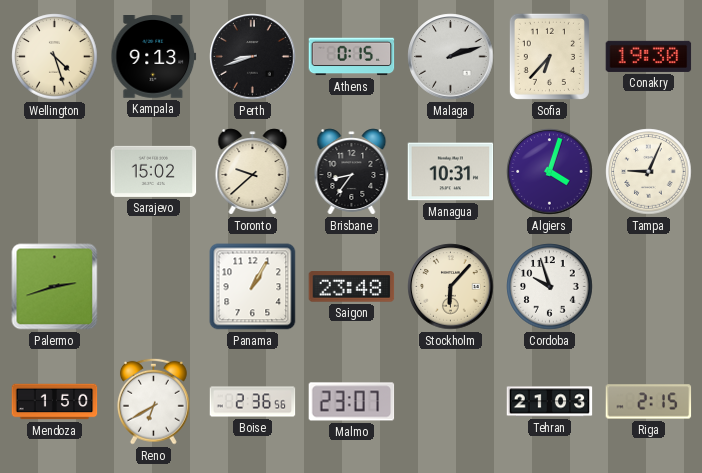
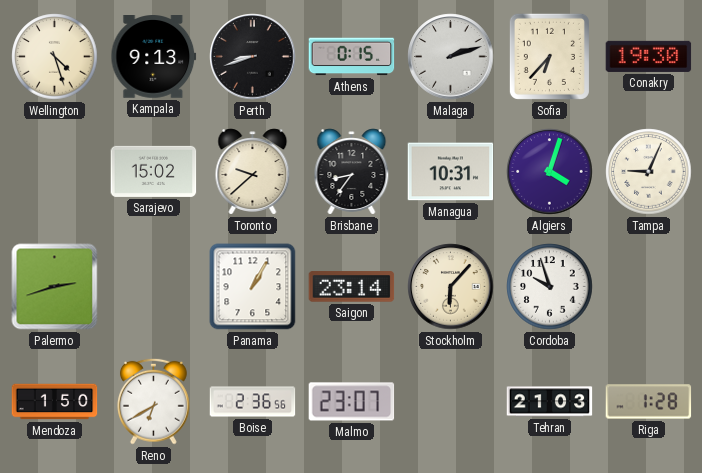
Saigon: 23:48 -> 23:14
Riga: 2:15 -> 1:28
